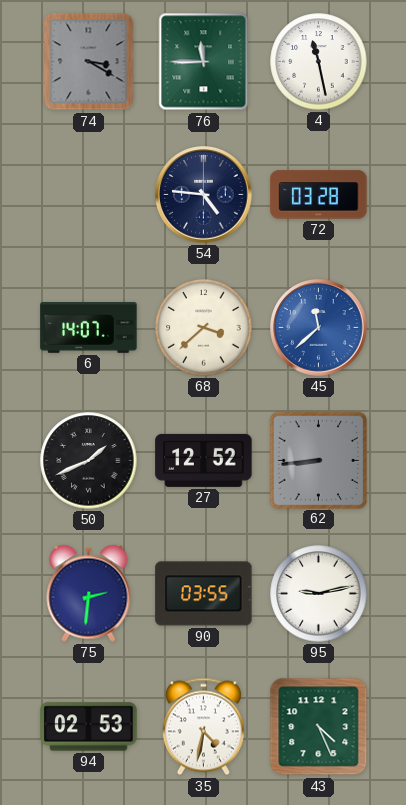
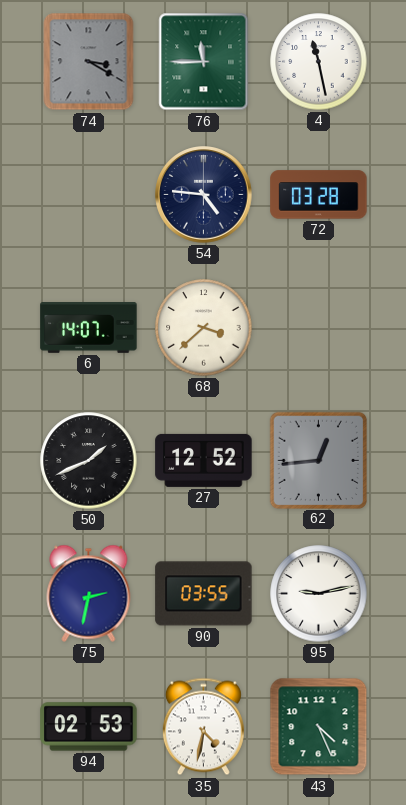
45: 11:38 -> none
62: 8:44 -> 12:44
75: 2:31 -> 2:32
